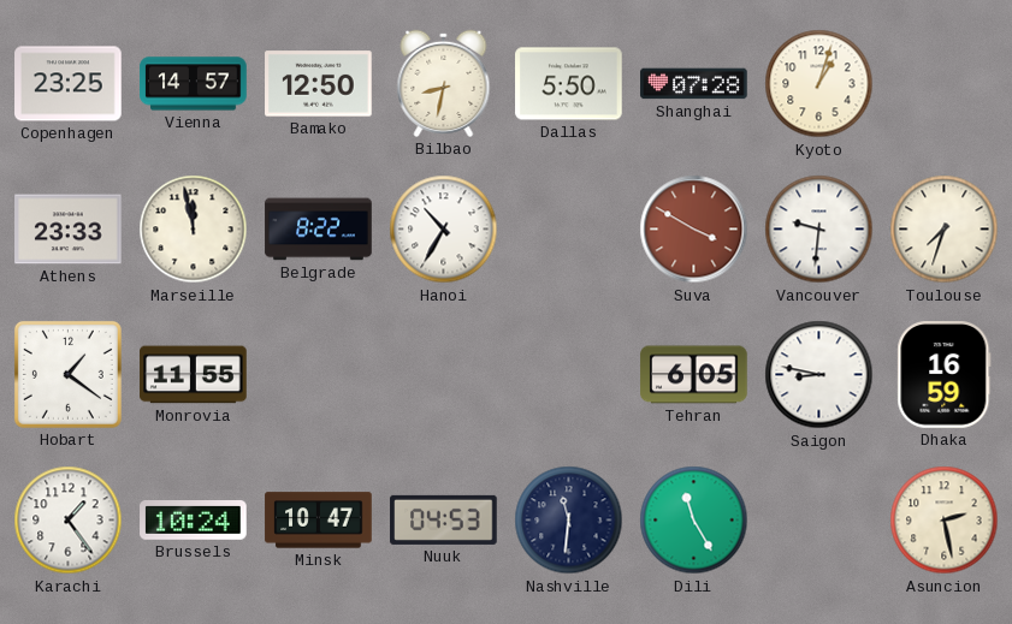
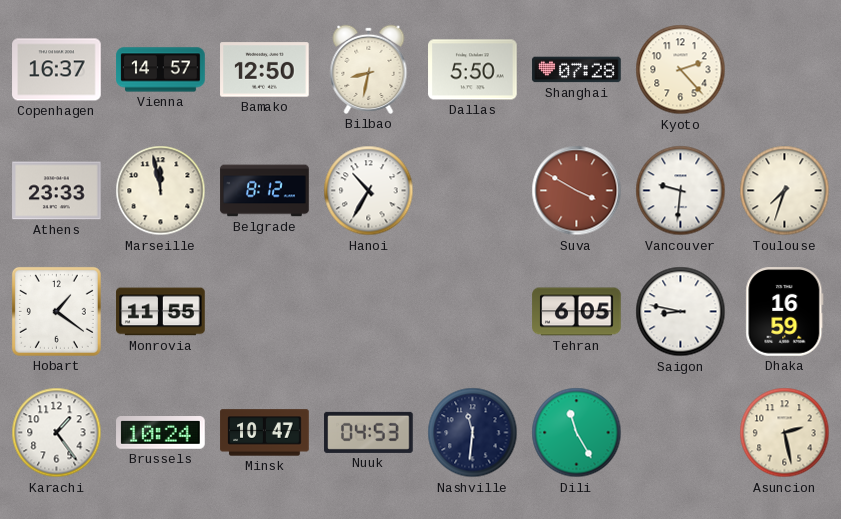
Copenhagen: 23:25 -> 16:37
Kyoto: 1:03 -> 2:23
Belgrade: 8:22 -> 8:12
